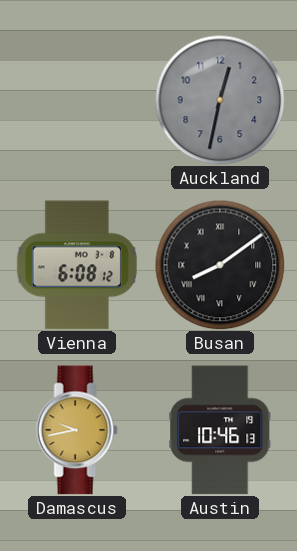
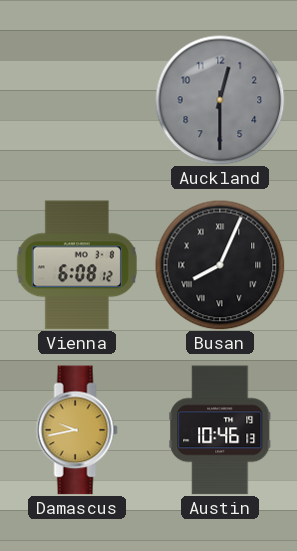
Auckland: 12:32 -> 12:30
Busan: 8:09 -> 8:04
